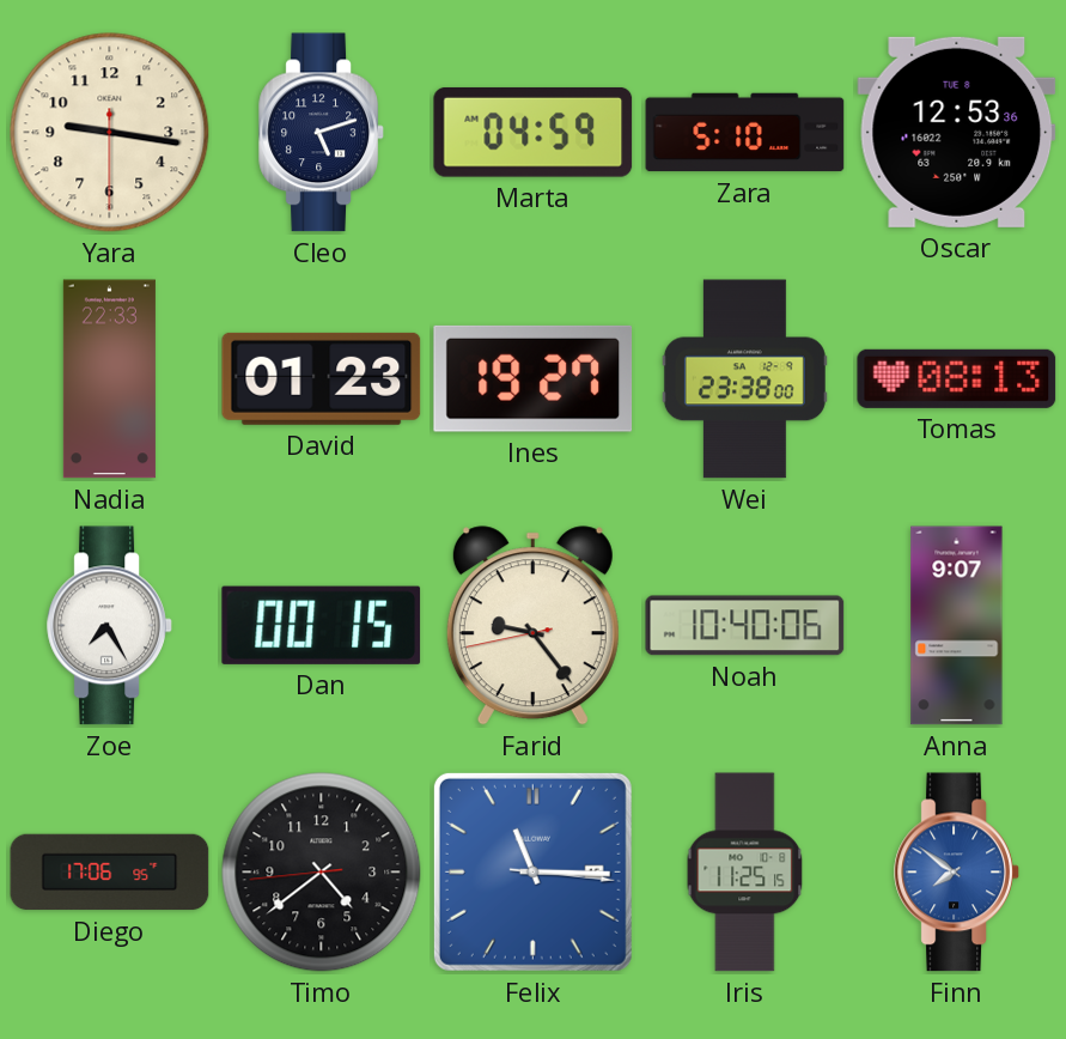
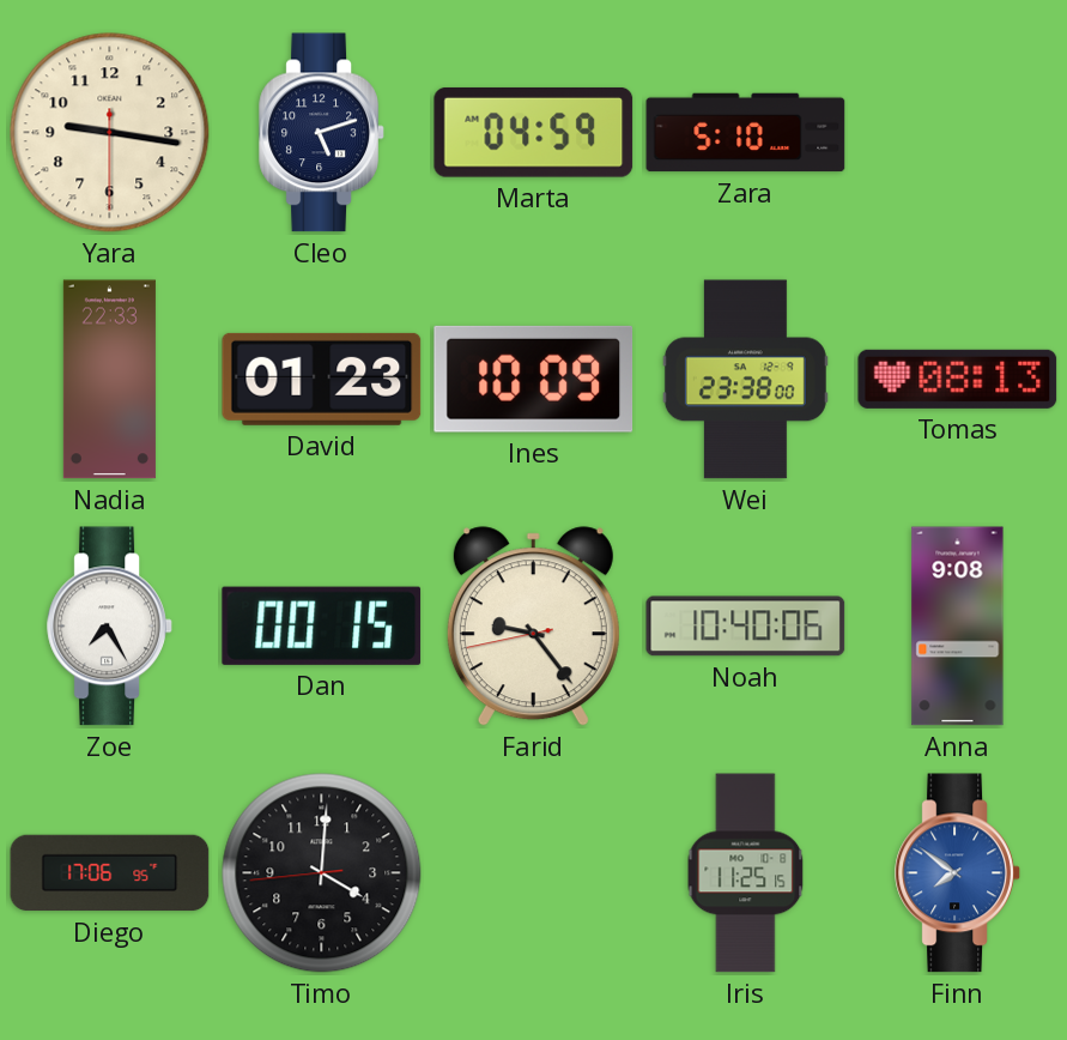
Oscar: 12:53 -> none
Ines: 19:27 -> 10:09
Anna: 9:07 -> 9:08
Timo: 4:38 -> 4:00
Felix: 11:15 -> none
